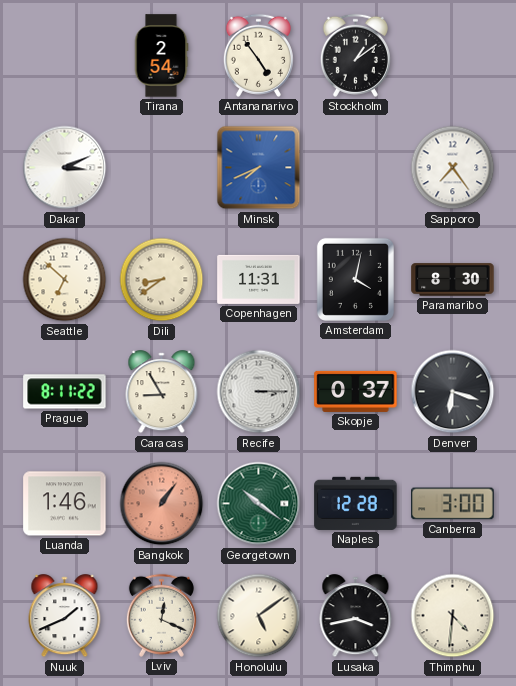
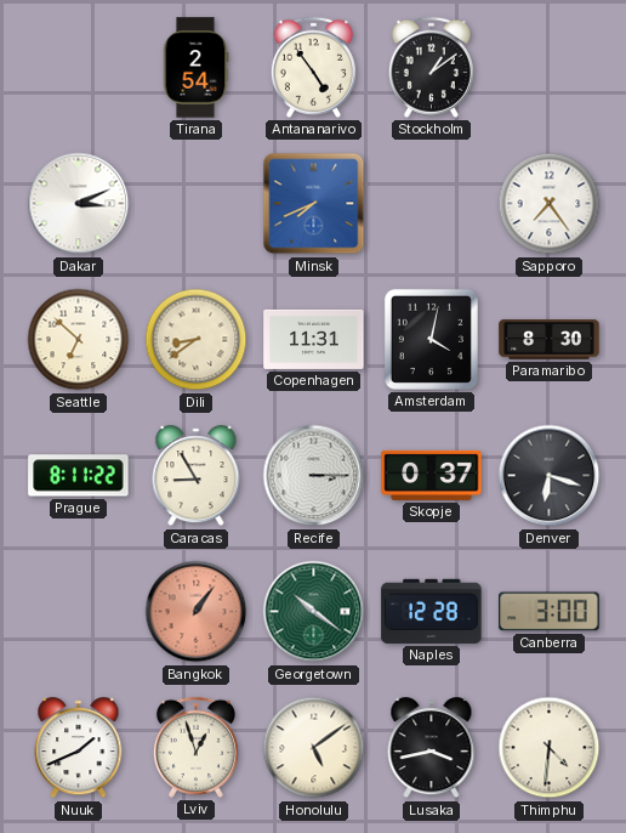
Luanda: 1:46 -> none
Lviv: 12:19 -> 12:57
